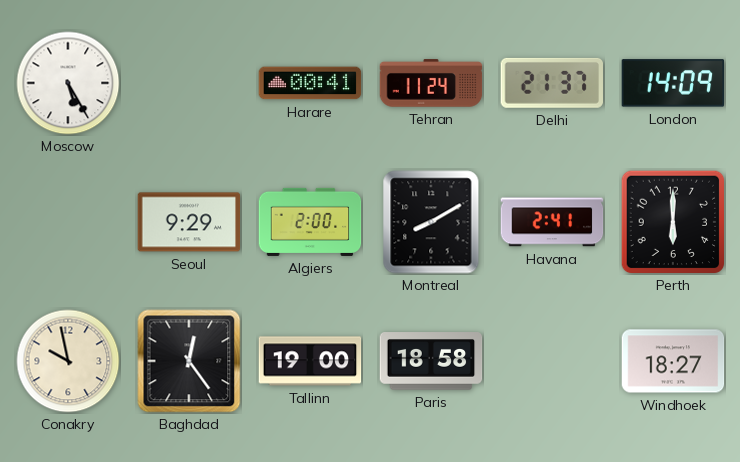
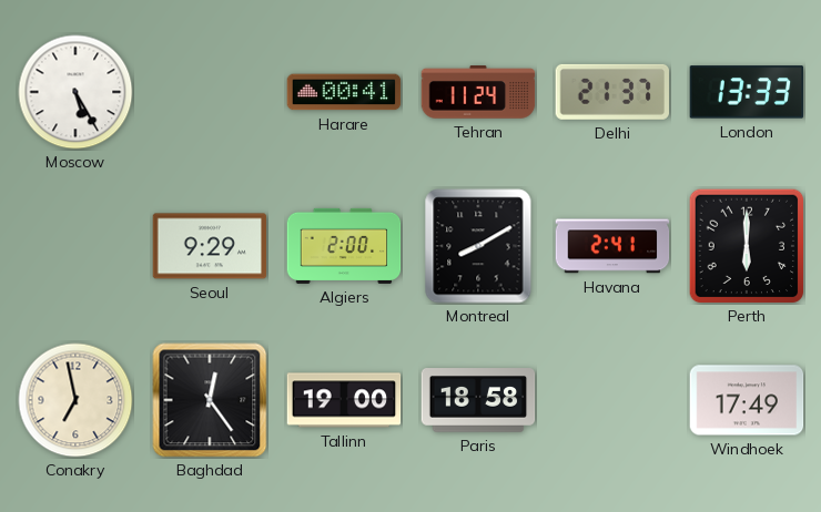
London: 14:09 -> 13:33
Conakry: 9:58 -> 6:58
Windhoek: 18:27 -> 17:49
